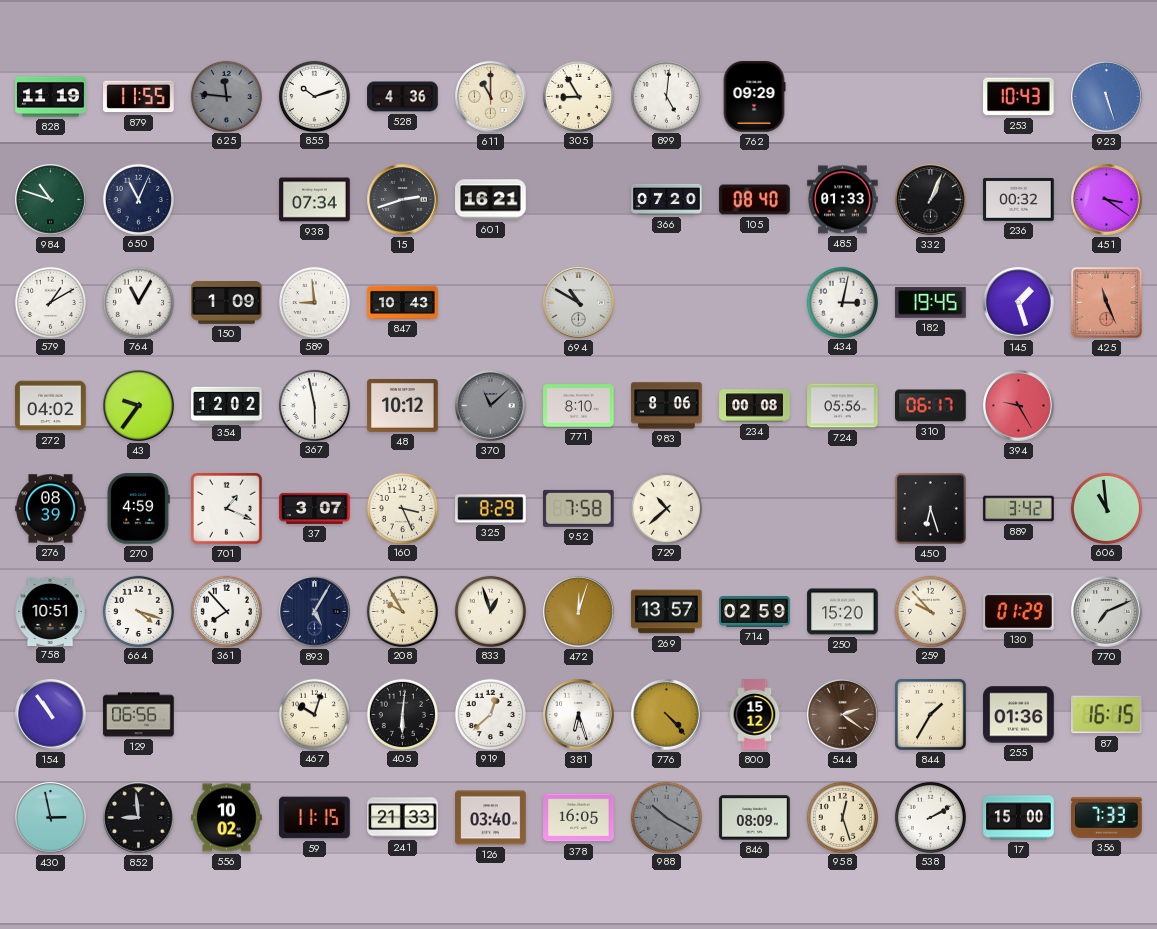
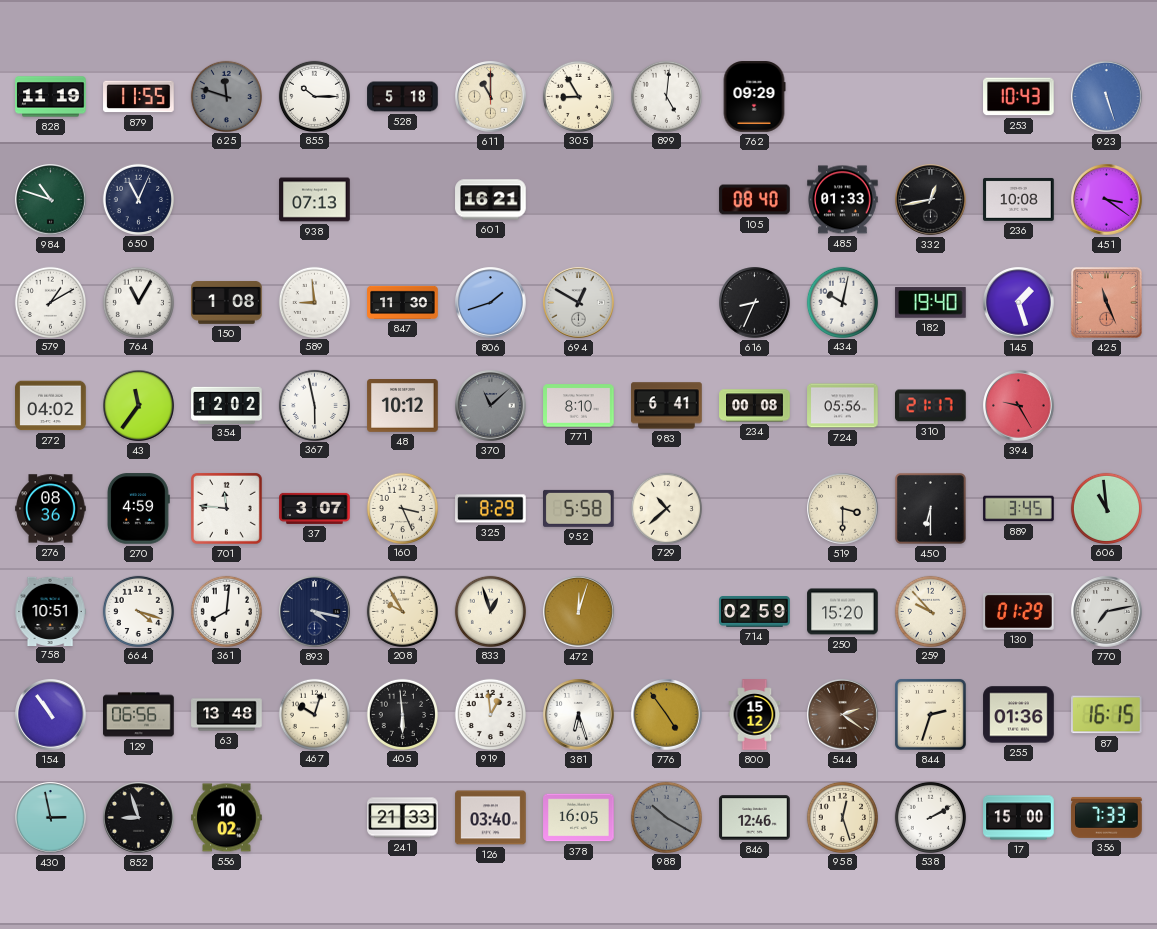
625: 11:46 -> 11:48
855: 10:12 -> 10:15
528: 4:36 -> 5:18
938: 07:34 -> 07:13
15: 2:42 -> none
366: 07:20 -> none
332: 1:04 -> 12:43
236: 00:32 -> 10:08
150: 1:09 -> 1:08
847: 10:43 -> 11:30
806: none -> 1:42
694: 10:50 -> 12:50
616: none -> 8:34
434: 3:02 -> 10:02
182: 19:45 -> 19:40
43: 9:36 -> 11:36
983: 8:06 -> 6:41
310: 06:17 -> 21:17
276: 08:39 -> 08:36
701: 1:19 -> 11:46
952: 7:58 -> 5:58
519: none -> 3:30
450: 6:27 -> 6:30
889: 3:42 -> 3:45
361: 7:53 -> 8:01
893: 5:05 -> 4:17
269: 13:57 -> none
770: 7:11 -> 7:13
63: none -> 13:48
405: 6:01 -> 5:59
919: 12:38 -> 12:59
776: 4:23 -> 4:54
844: 1:35 -> 2:33
852: 8:59 -> 8:57
59: 11:15 -> none
846: 08:09 -> 12:46
